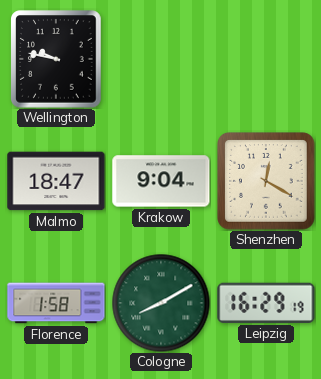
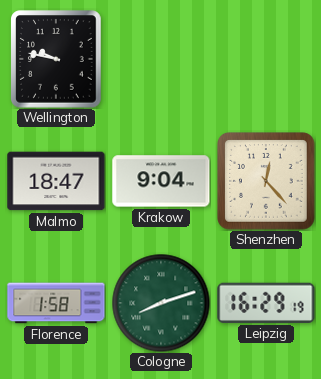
Shenzhen: 12:20 -> 12:23
Cologne: 8:10 -> 8:12
